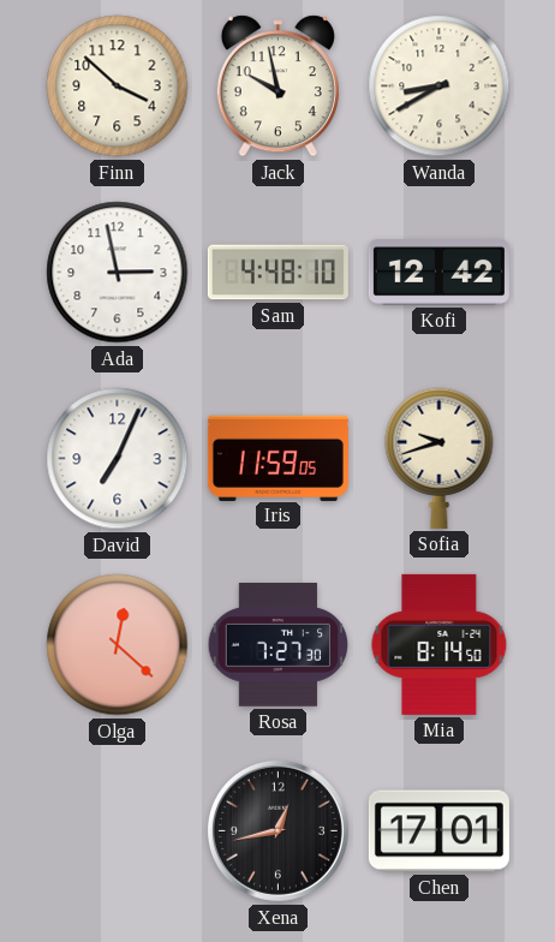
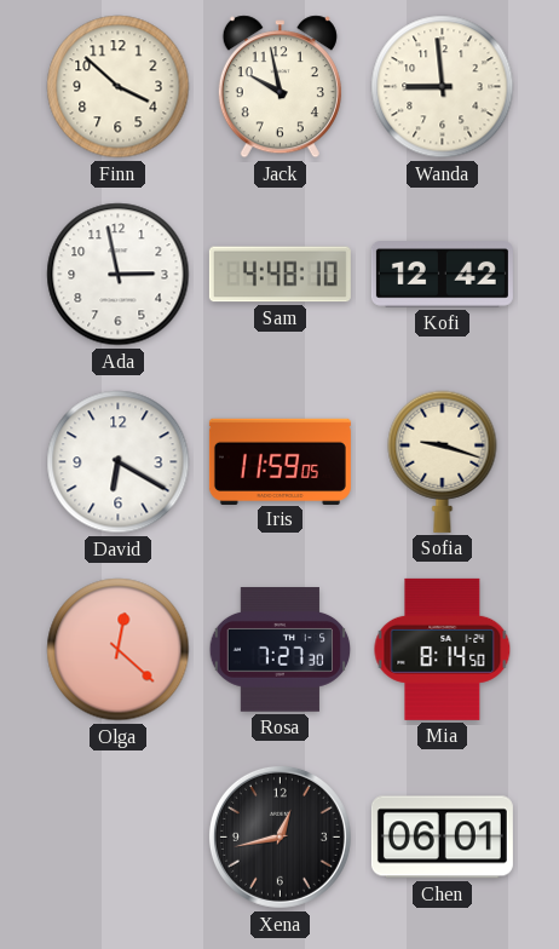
Wanda: 8:40 -> 8:59
David: 7:04 -> 6:20
Sofia: 9:42 -> 9:18
Chen: 17:01 -> 06:01
